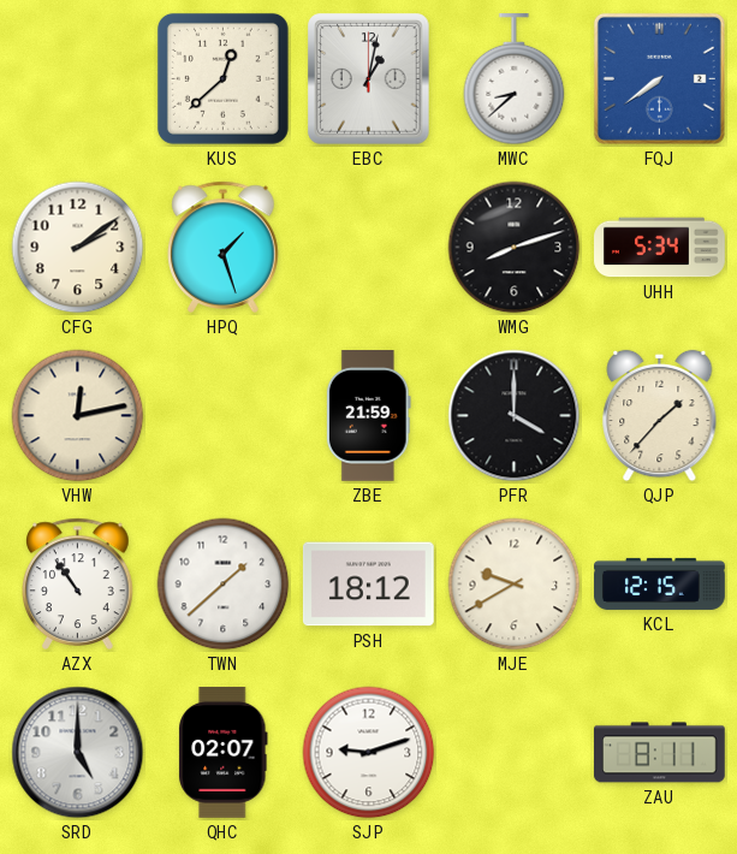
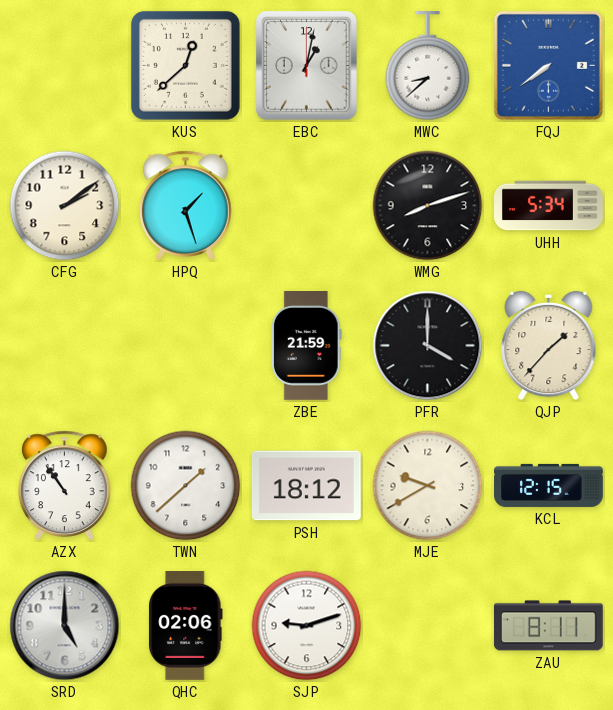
VHW: 12:13 -> none
QHC: 02:07 -> 02:06
